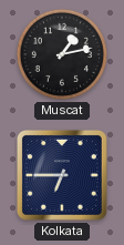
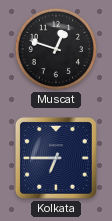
Muscat: 1:13 -> 12:48
